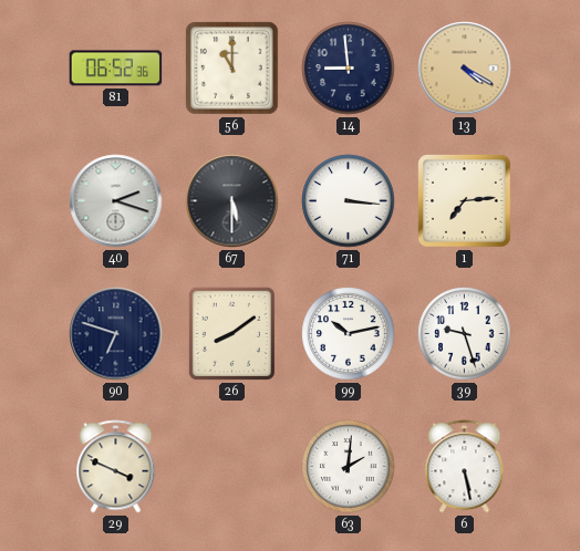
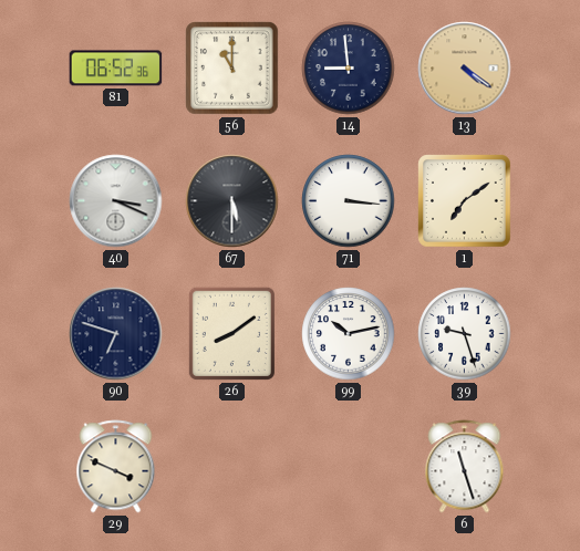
13: 4:20 -> 4:21
40: 2:18 -> 3:19
1: 7:14 -> 7:09
63: 2:01 -> none
6: 5:28 -> 11:27
